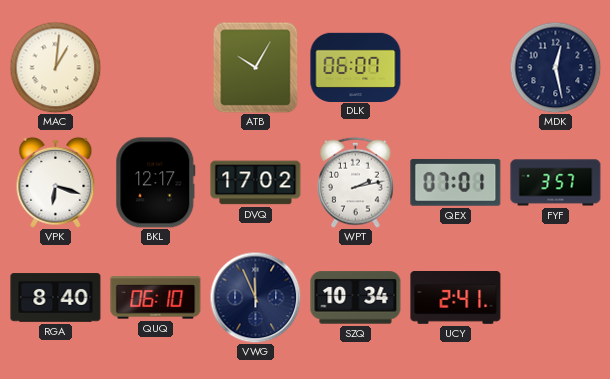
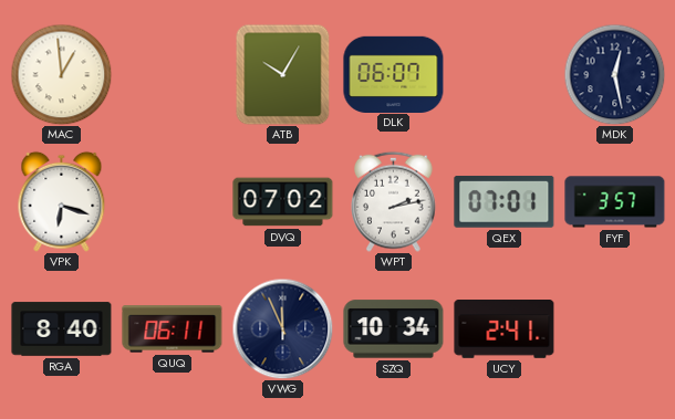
MAC: 1:01 -> 12:59
BKL: 12:17 -> none
DVQ: 17:02 -> 07:02
QUQ: 06:10 -> 06:11
